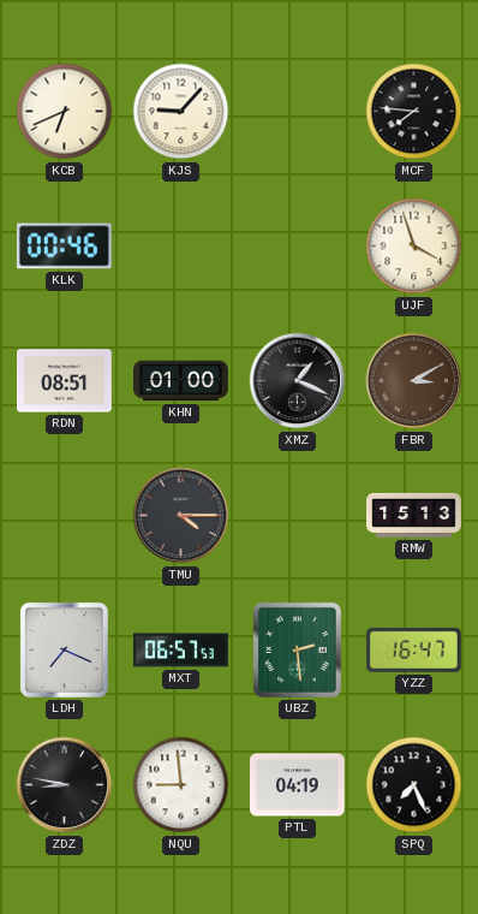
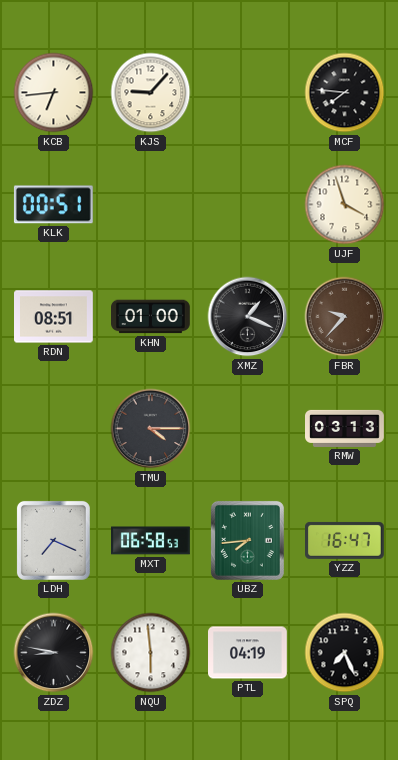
KCB: 6:41 -> 6:44
KLK: 00:46 -> 00:51
FBR: 3:10 -> 9:37
RMW: 15:13 -> 03:13
MXT: 06:57 -> 06:58
UBZ: 2:29 -> 7:44
NQU: 8:59 -> 5:59
